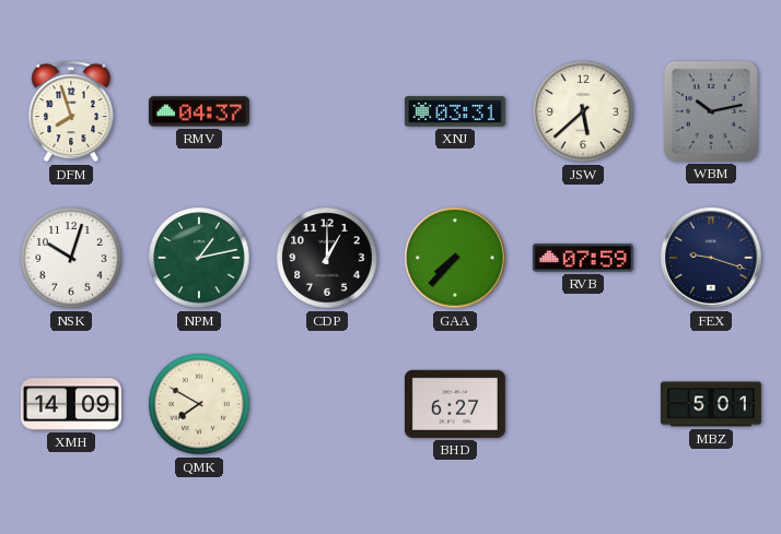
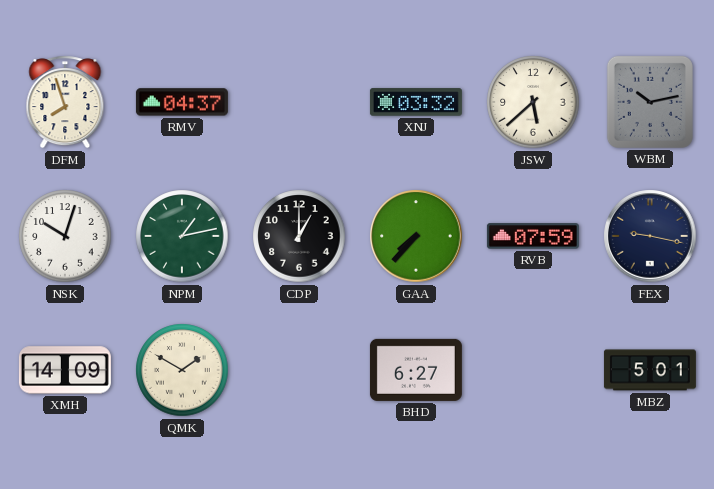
XNJ: 03:31 -> 03:32
FEX: 9:18 -> 9:17
QMK: 7:50 -> 1:50
